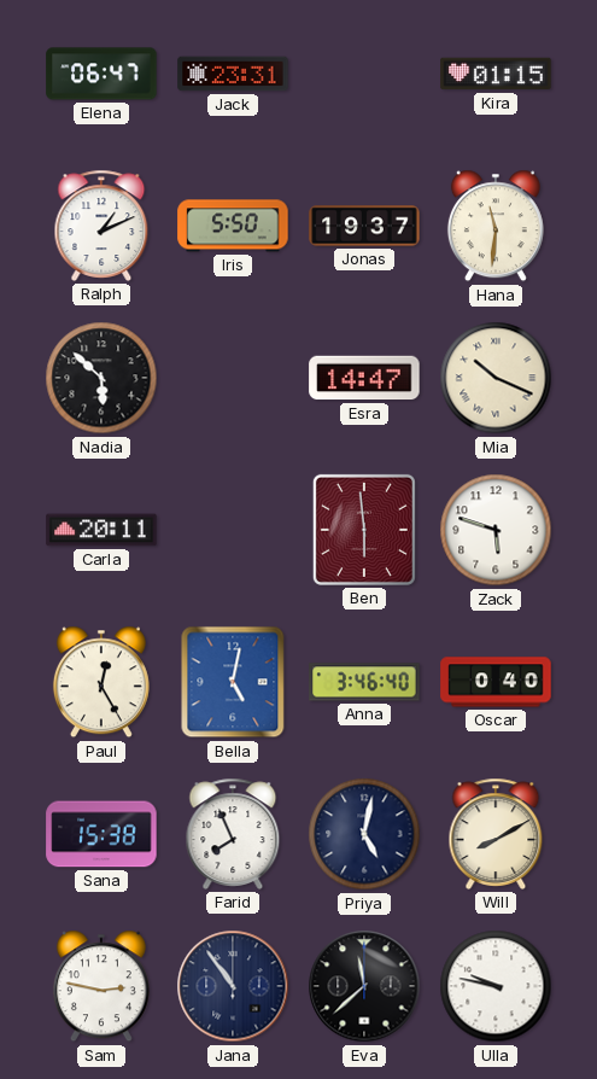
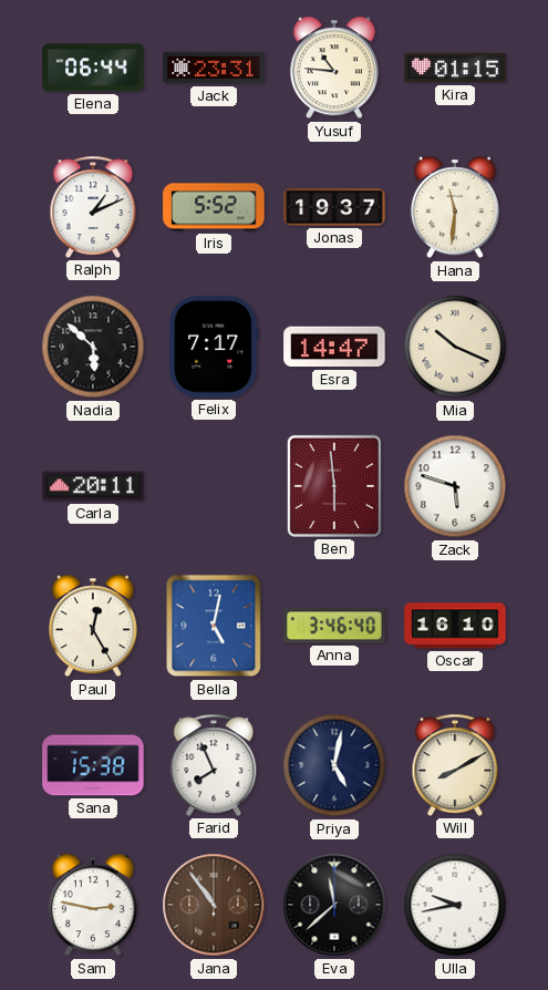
Elena: 06:47 -> 06:44
Yusuf: none -> 10:46
Iris: 5:50 -> 5:52
Felix: none -> 7:17
Oscar: 0:40 -> 16:10
Jana dial: navy -> brown
Ulla: 9:47 -> 9:43
